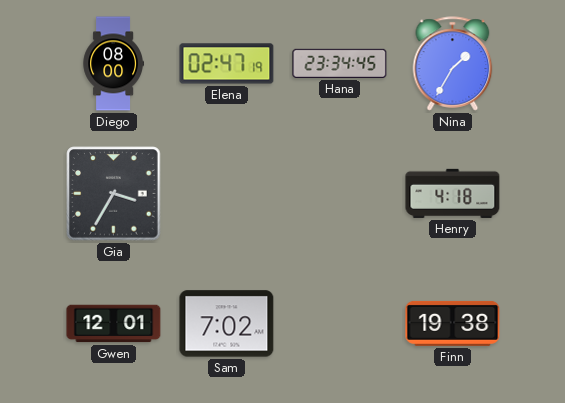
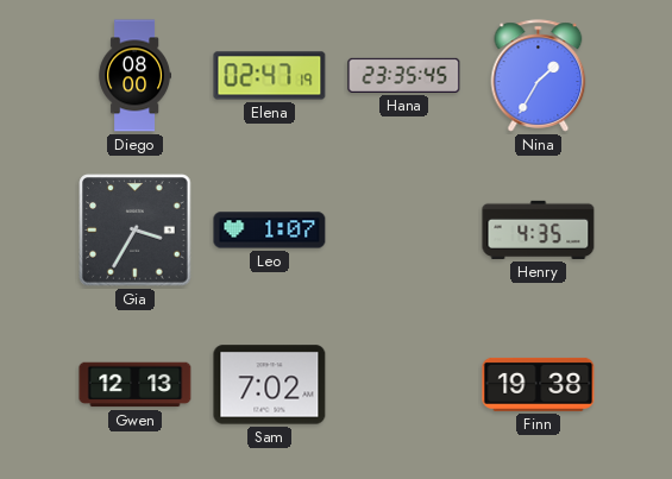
Hana: 23:34 -> 23:35
Leo: none -> 1:07
Henry: 4:18 -> 4:35
Gwen: 12:01 -> 12:13
